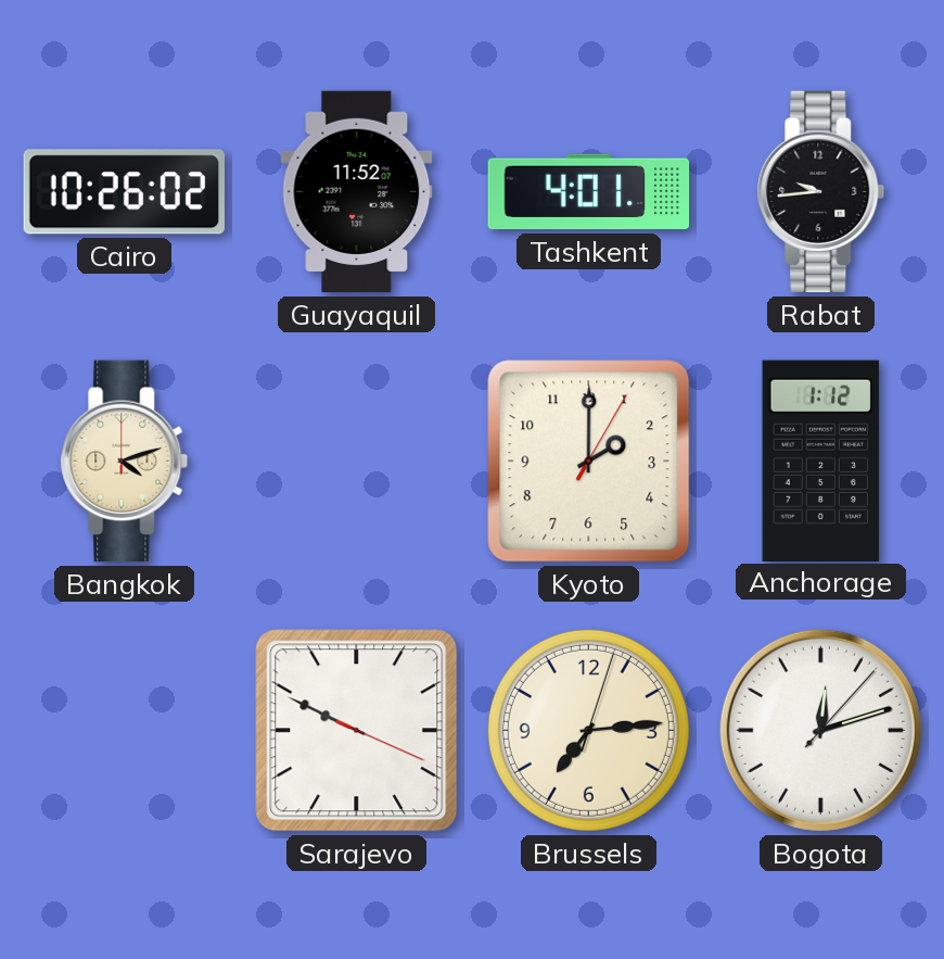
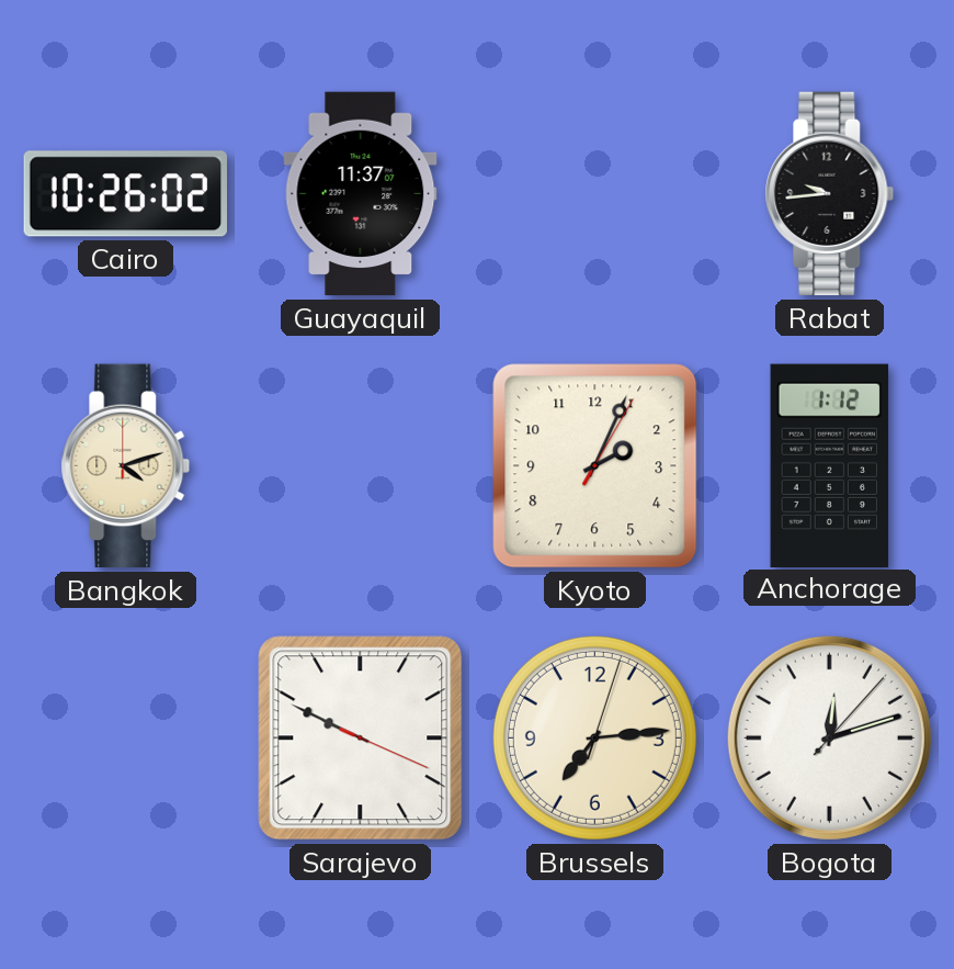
Guayaquil: 11:52 -> 11:37
Tashkent: 4:01 -> none
Kyoto: 2:00 -> 2:04
